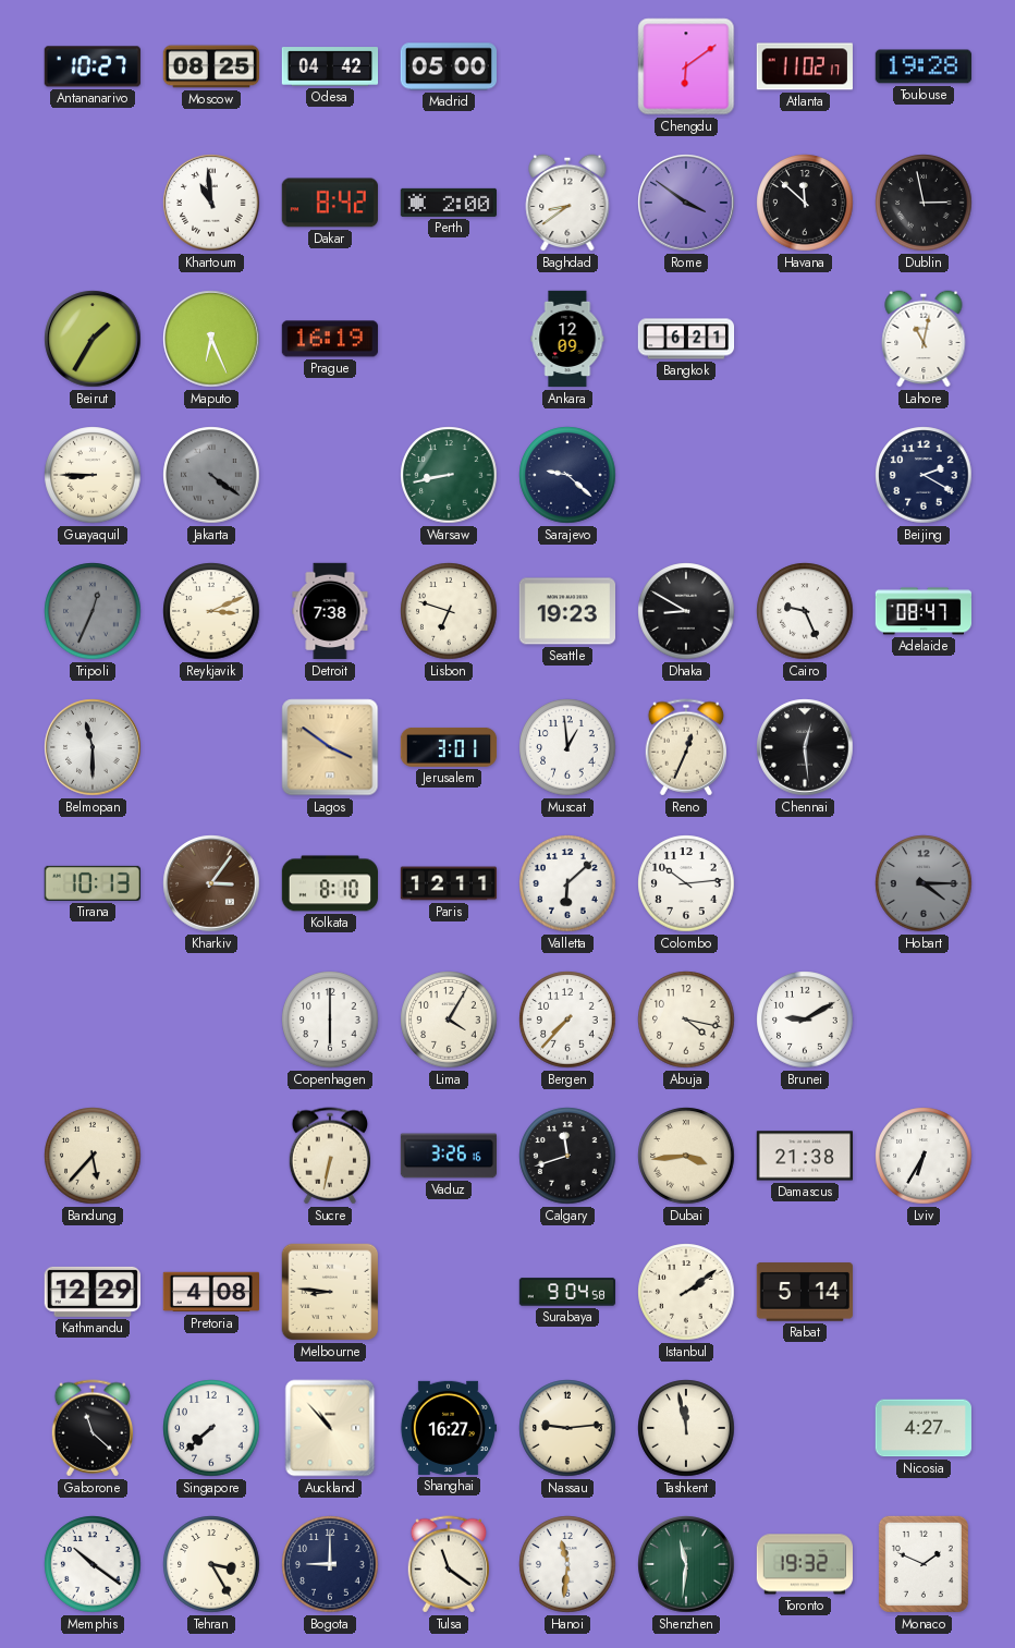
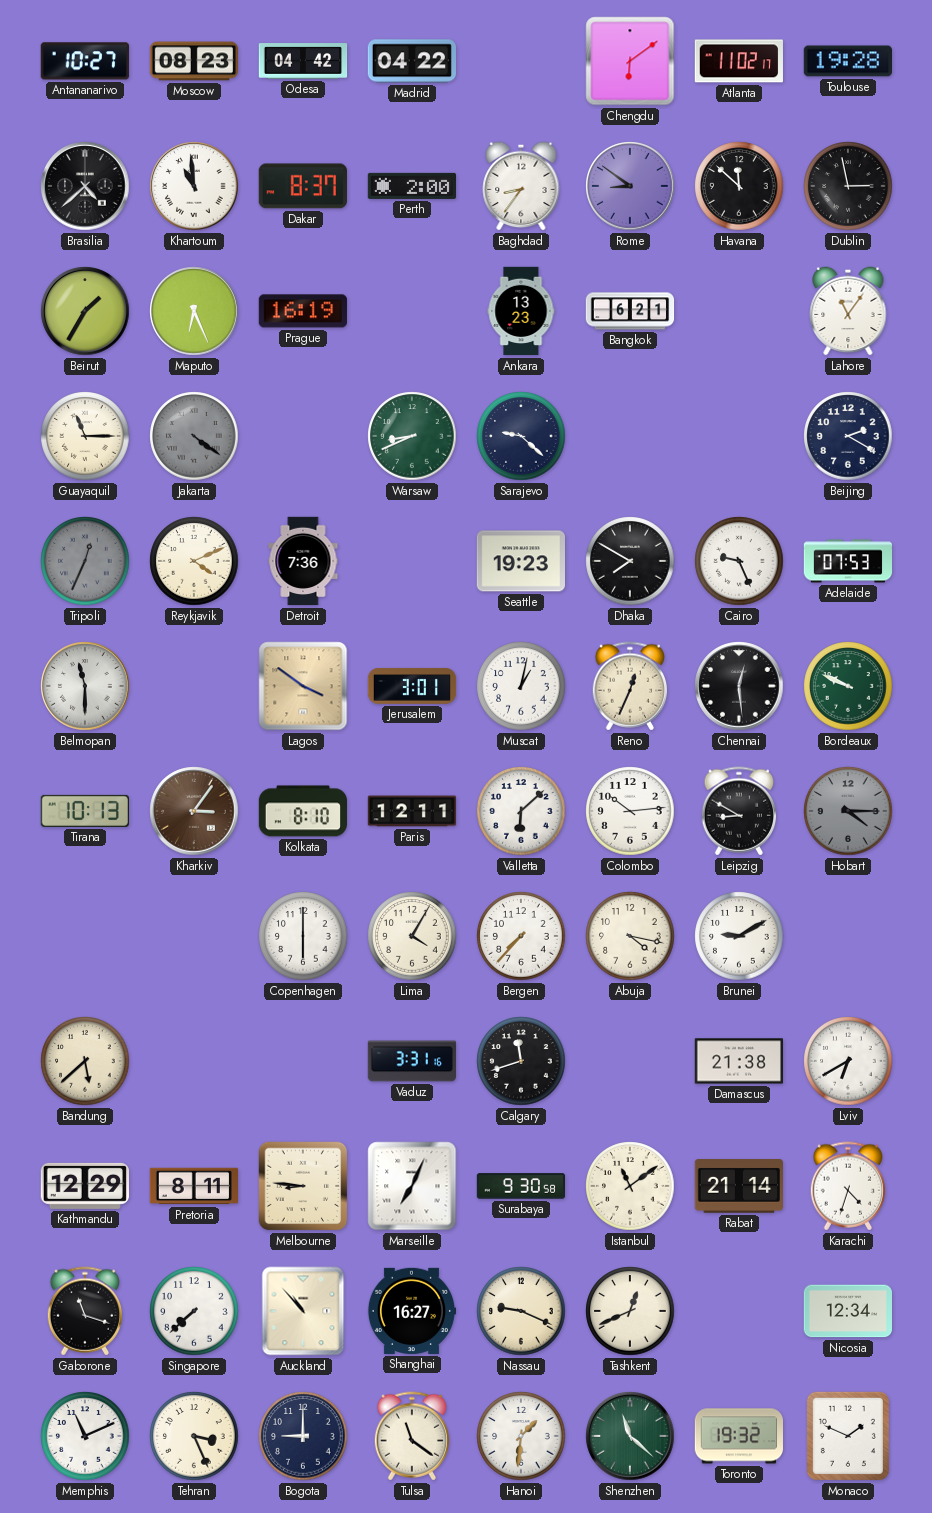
Moscow: 08:25 -> 08:23
Madrid: 05:00 -> 04:22
Brasilia: none -> 4:38
Dakar: 8:42 -> 8:37
Baghdad: 8:39 -> 8:36
Rome: 3:51 -> 8:51
Ankara: 12:09 -> 13:23
Lahore: 11:02 -> 11:06
Guayaquil: 8:45 -> 11:15
Warsaw: 8:43 -> 8:41
Reykjavik: 3:11 -> 4:11
Detroit: 7:38 -> 7:36
Lisbon: 6:48 -> none
Dhaka: 8:50 -> 7:50
Adelaide: 08:47 -> 07:53
Muscat: 12:59 -> 1:02
Bordeaux: none -> 9:49
Leipzig: none -> 8:50
Bandung: 5:37 -> 5:38
Sucre: 6:32 -> none
Vaduz: 3:26 -> 3:31
Dubai: 3:44 -> none
Lviv: 6:35 -> 6:40
Pretoria: 4:08 -> 8:11
Marseille: none -> 7:04
Surabaya: 9:04 -> 9:30
Istanbul: 2:09 -> 11:09
Rabat: 5:14 -> 21:14
Karachi: none -> 4:33
Gaborone: 11:22 -> 11:18
Nassau: 9:14 -> 9:19
Tashkent: 11:58 -> 12:41
Nicosia: 4:27 -> 12:34
Memphis: 10:21 -> 11:11
Tehran: 3:25 -> 3:26
Hanoi: 11:31 -> 1:31
Shenzhen: 11:31 -> 11:22
